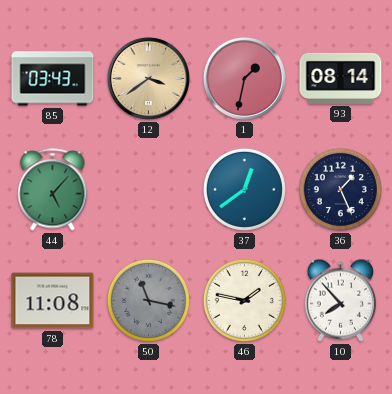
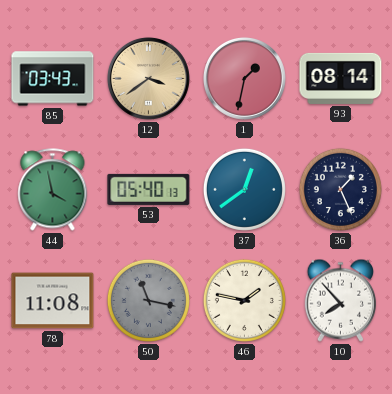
44: 5:07 -> 3:58
53: none -> 05:40
